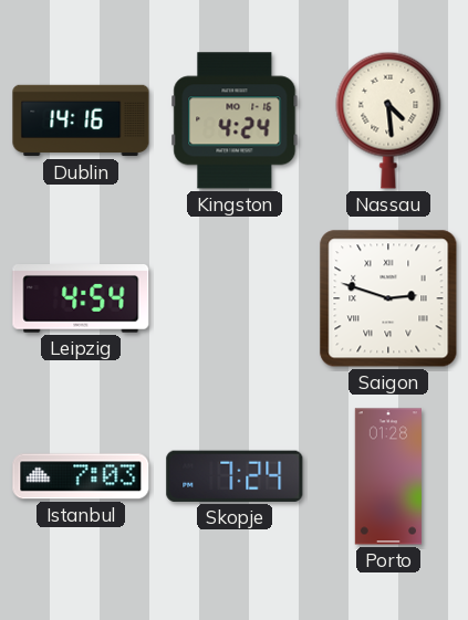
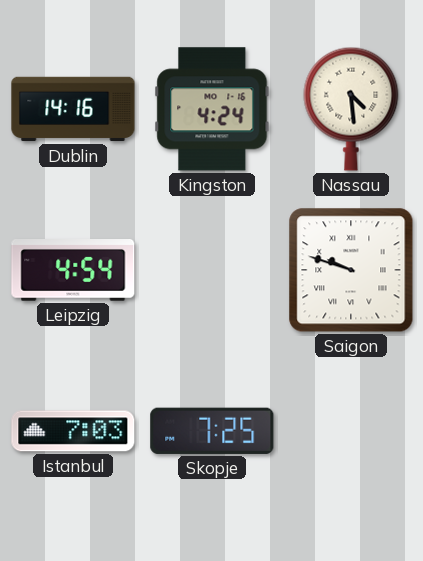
Saigon: 2:48 -> 9:48
Skopje: 7:24 -> 7:25
Porto: 01:28 -> none
